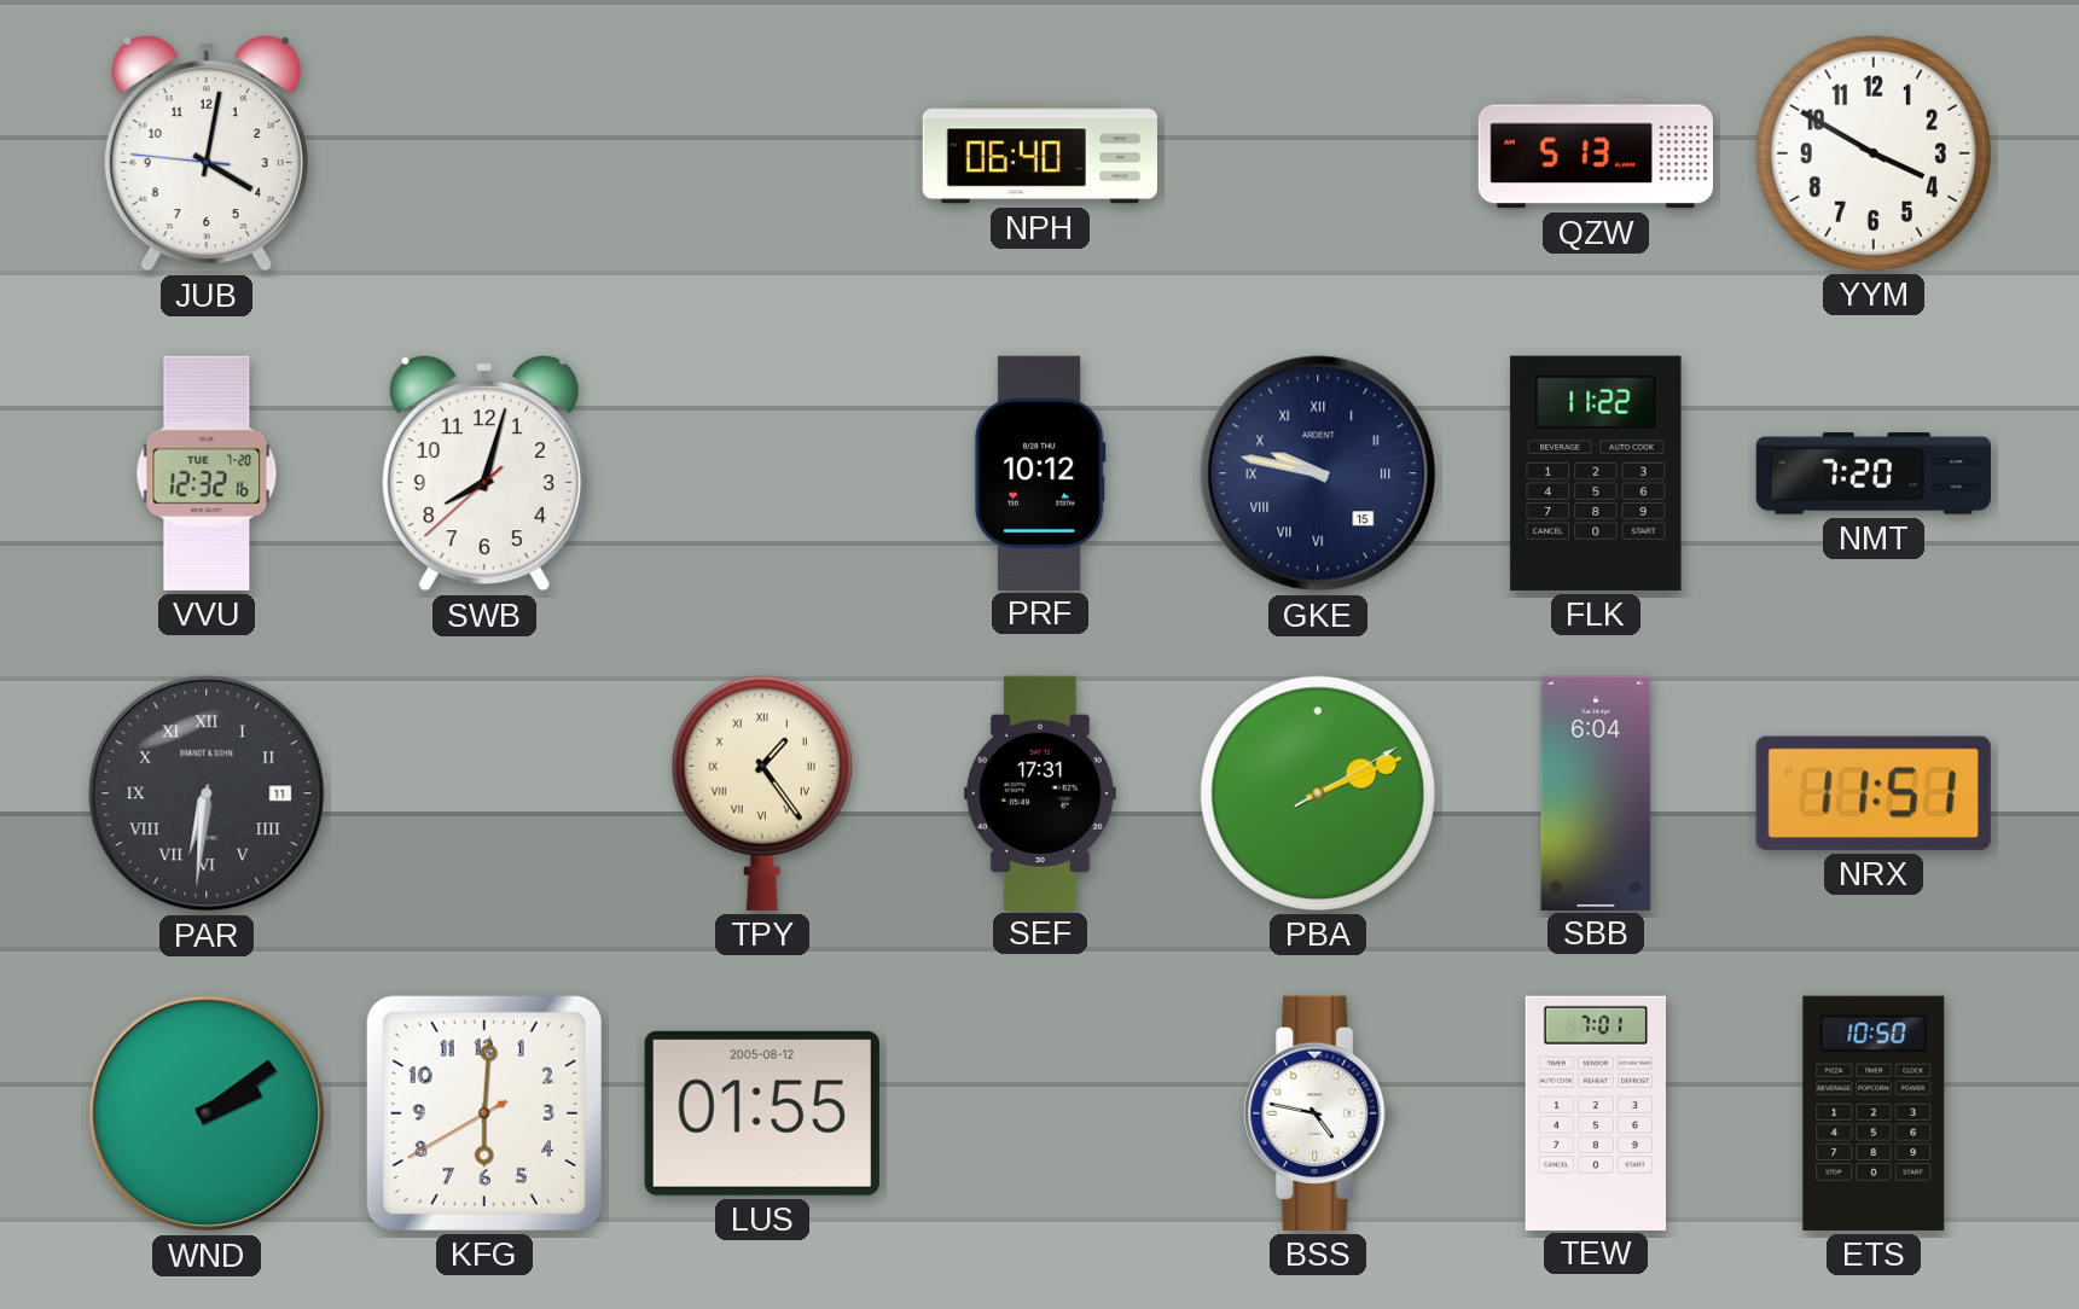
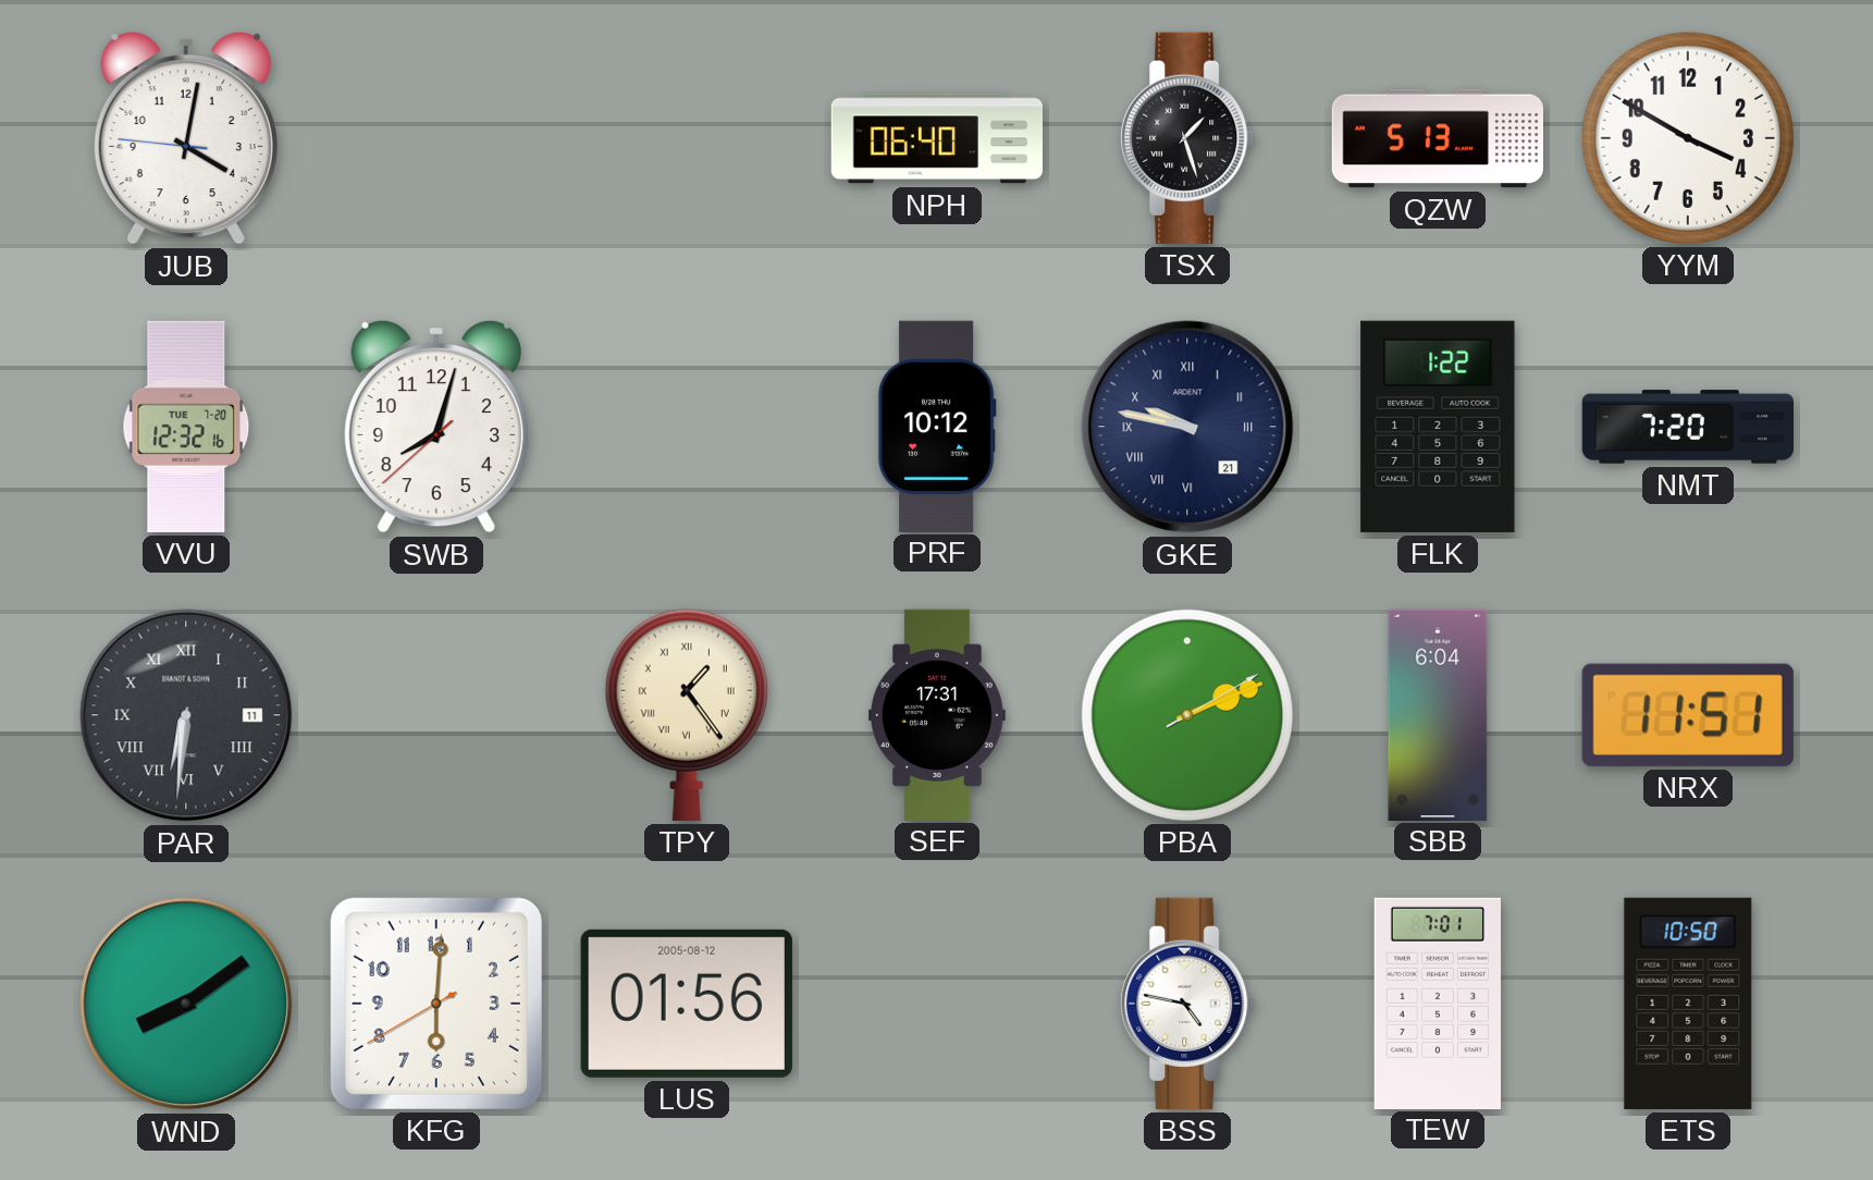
TSX: none -> 1:27
GKE date: 15 -> 21
FLK: 11:22 -> 1:22
WND: 2:09 -> 8:09
LUS: 01:55 -> 01:56
